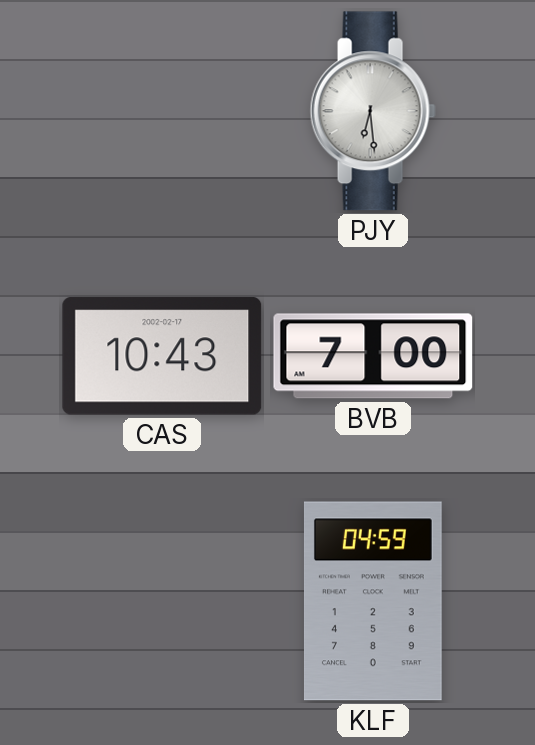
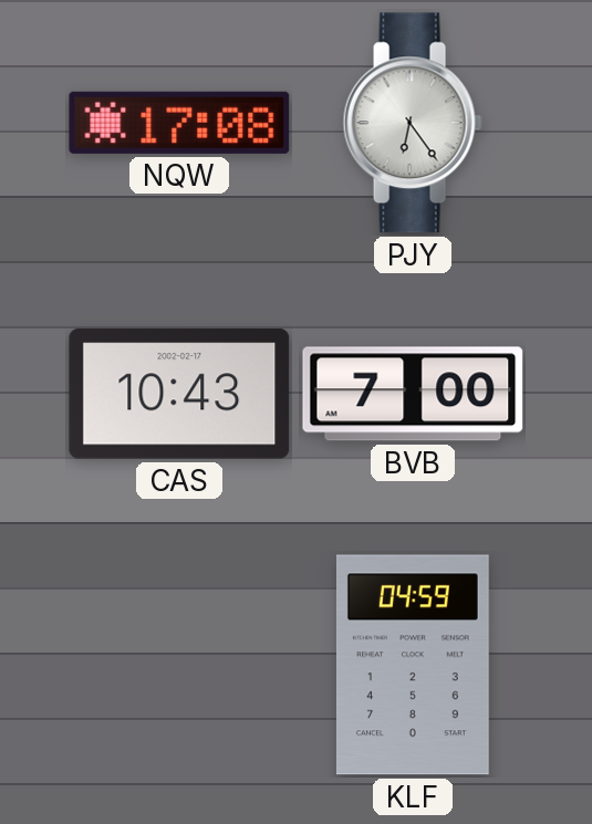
NQW: none -> 17:08
PJY: 6:29 -> 6:24
